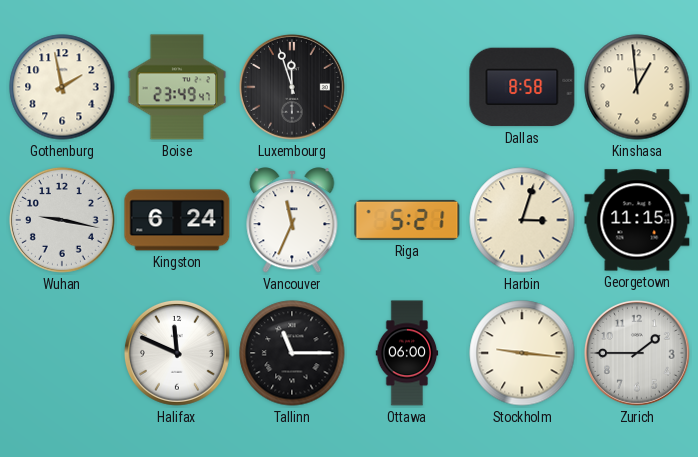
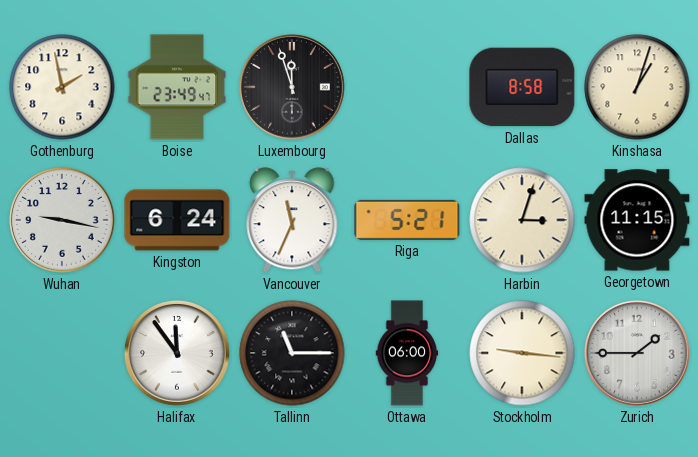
Kinshasa: 12:59 -> 1:03
Halifax: 11:49 -> 11:54
